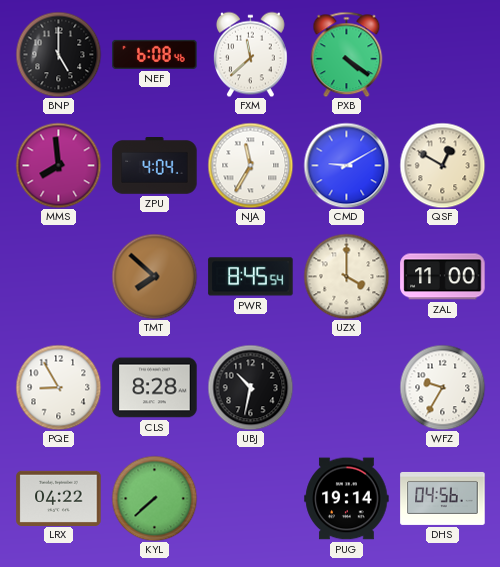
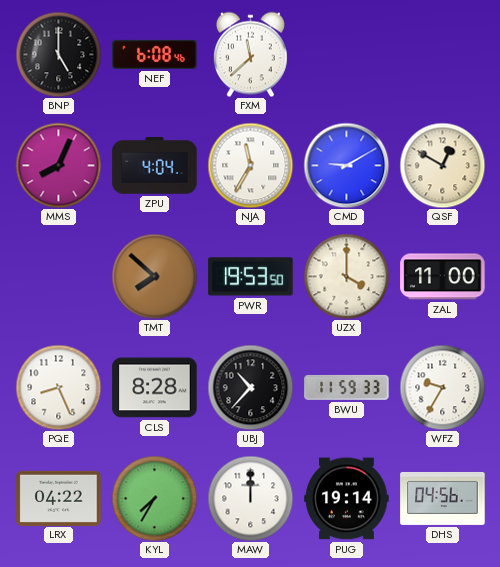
PXB: 4:21 -> none
MMS: 7:59 -> 8:04
PWR: 8:45 -> 19:53
PQE: 8:55 -> 8:26
UBJ: 10:32 -> 10:37
BWU: none -> 11:59
KYL: 7:38 -> 7:35
MAW: none -> 12:00
